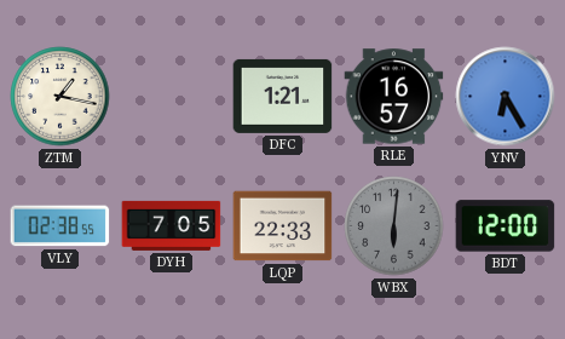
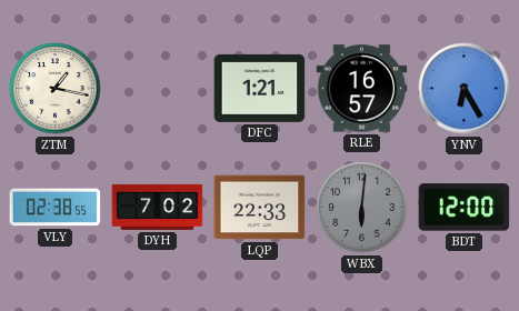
DYH: 7:05 -> 7:02
